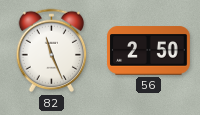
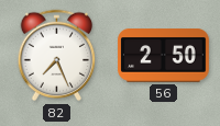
82: 11:26 -> 7:26
